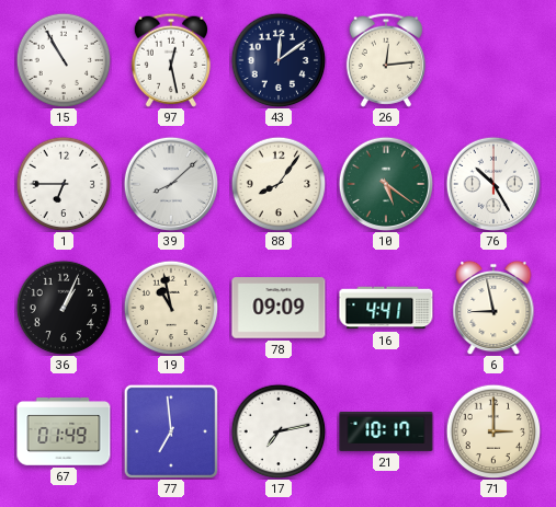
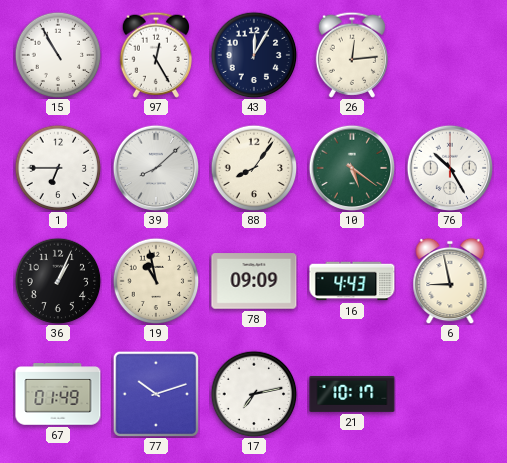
97: 12:28 -> 12:25
43: 12:09 -> 12:05
16: 4:41 -> 4:43
77: 6:59 -> 10:12
71: 3:00 -> none
